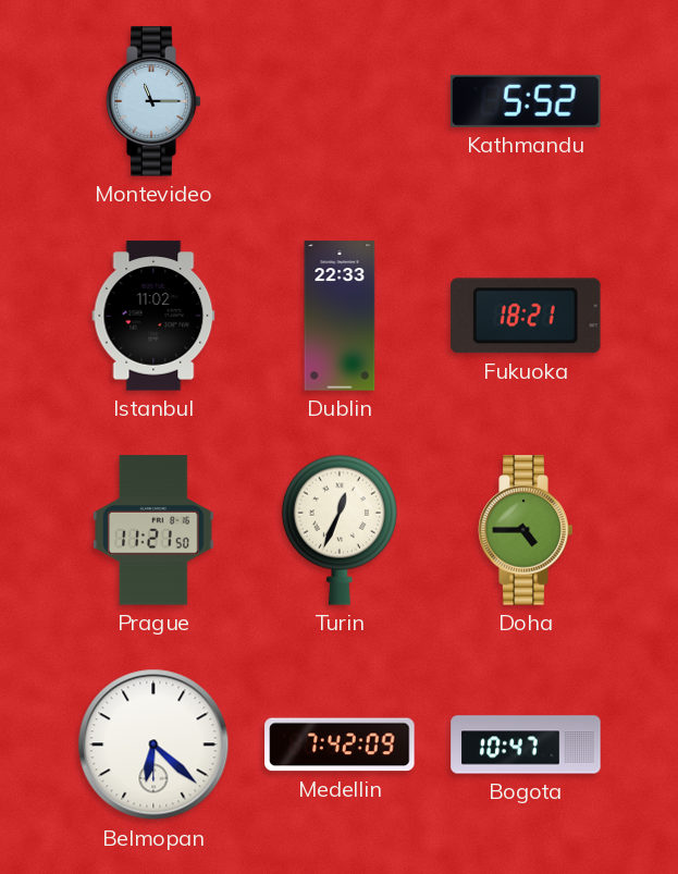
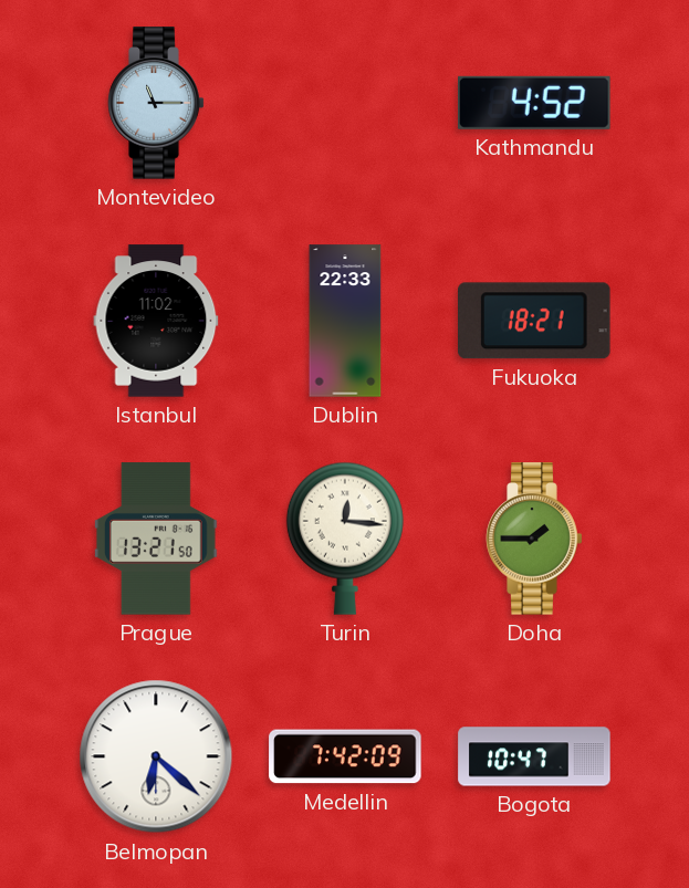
Kathmandu: 5:52 -> 4:52
Prague: 11:21 -> 13:21
Turin: 12:34 -> 12:16
Doha: 4:45 -> 1:45
